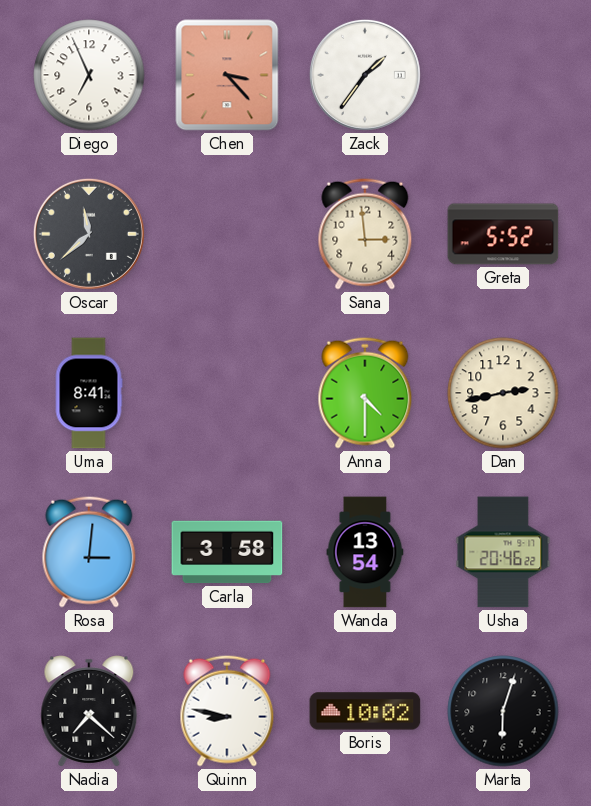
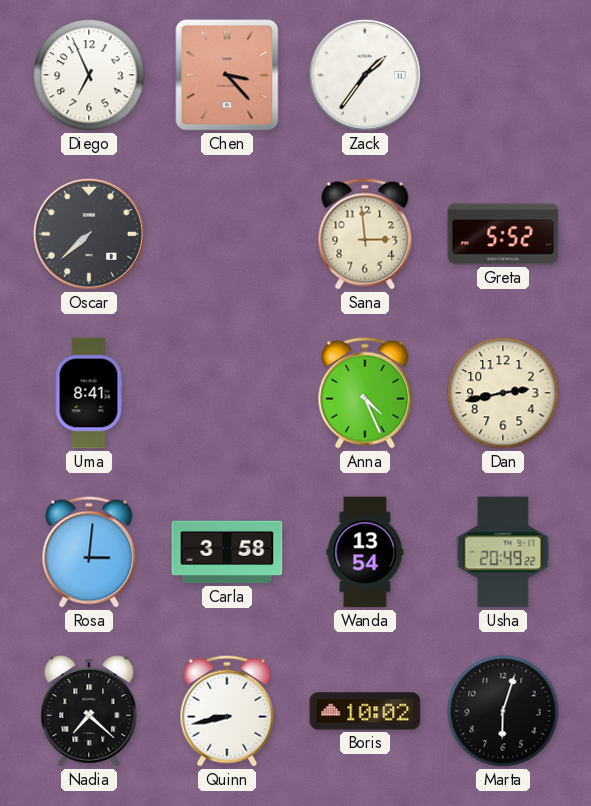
Oscar: 11:38 -> 7:38
Anna: 4:30 -> 4:26
Usha: 20:46 -> 20:49
Quinn: 8:47 -> 8:43
